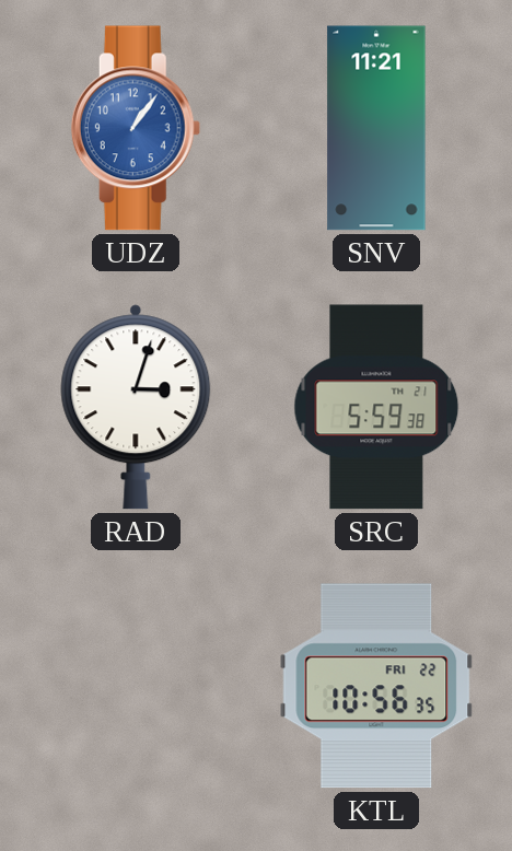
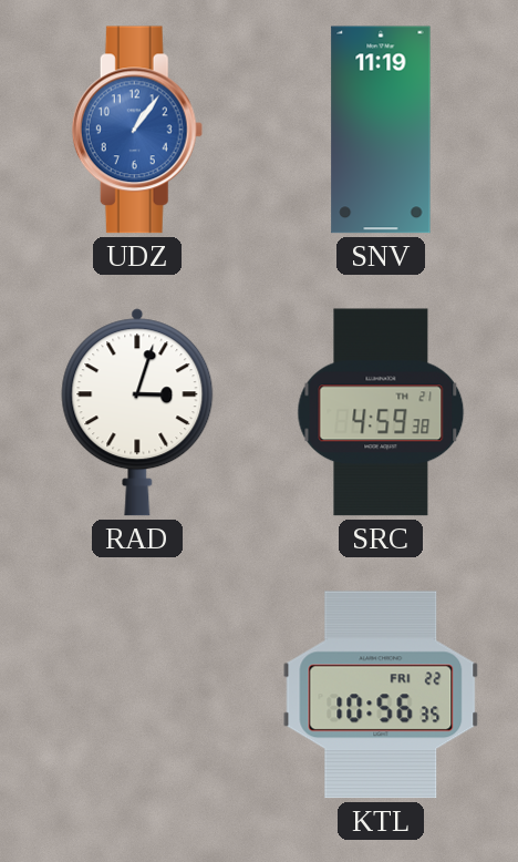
SNV: 11:21 -> 11:19
SRC: 5:59 -> 4:59
